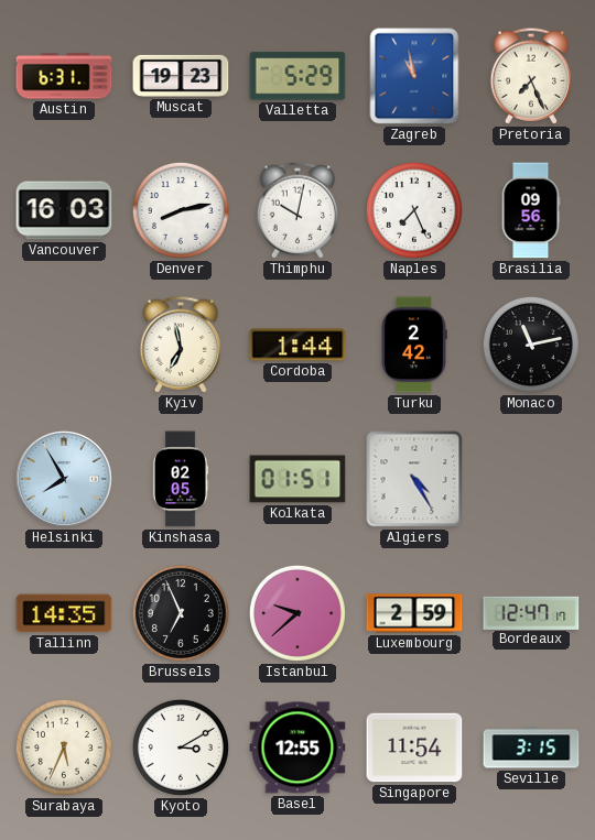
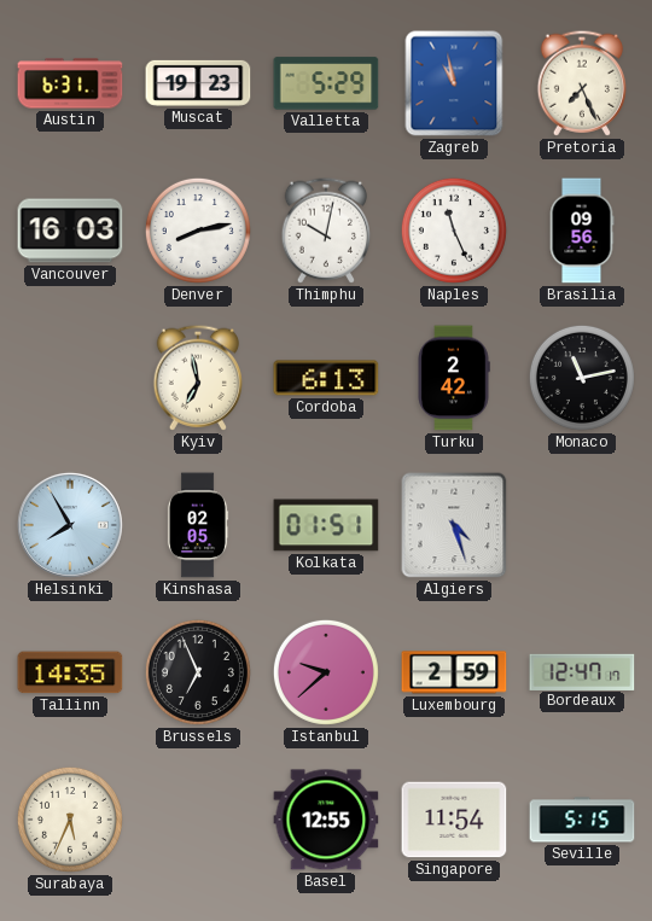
Naples: 7:26 -> 11:26
Cordoba: 1:44 -> 6:13
Algiers: 4:25 -> 4:27
Kyoto: 3:10 -> none
Seville: 3:15 -> 5:15
